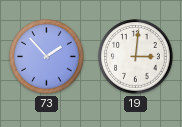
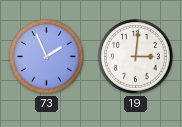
73: 1:53 -> 1:56
